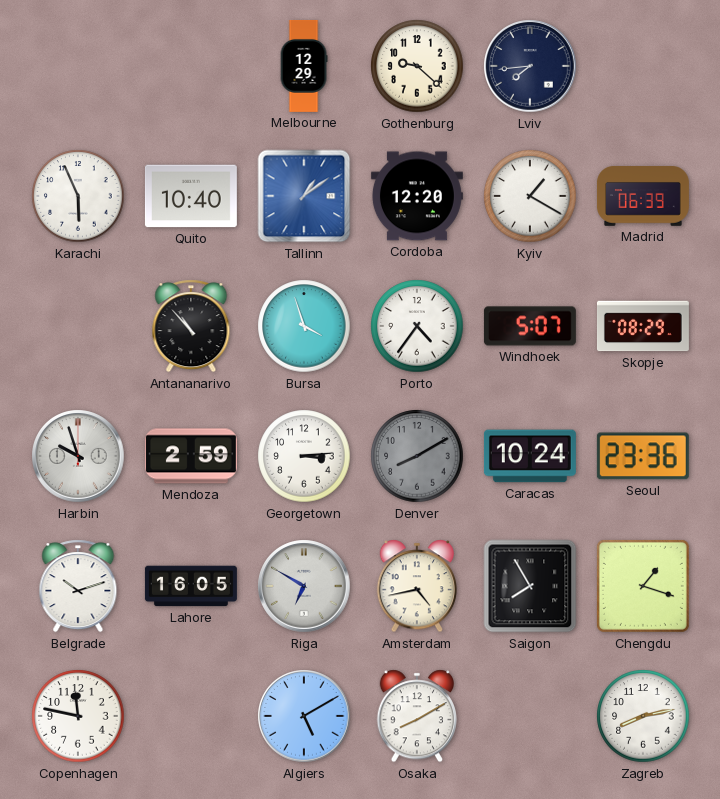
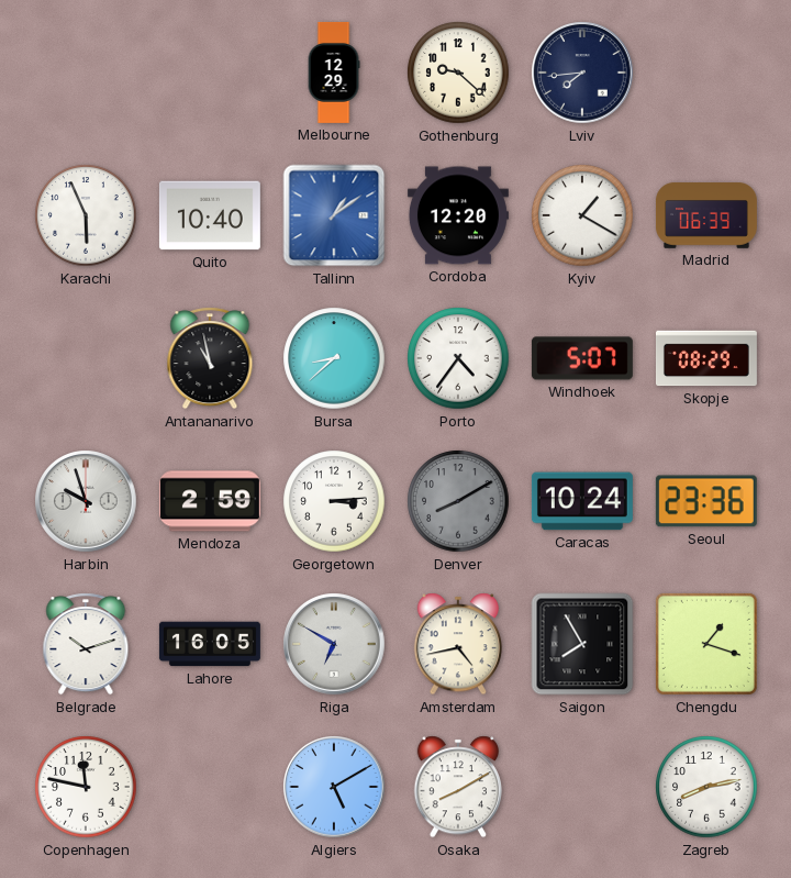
Antananarivo: 10:53 -> 10:58
Bursa: 3:57 -> 8:38
